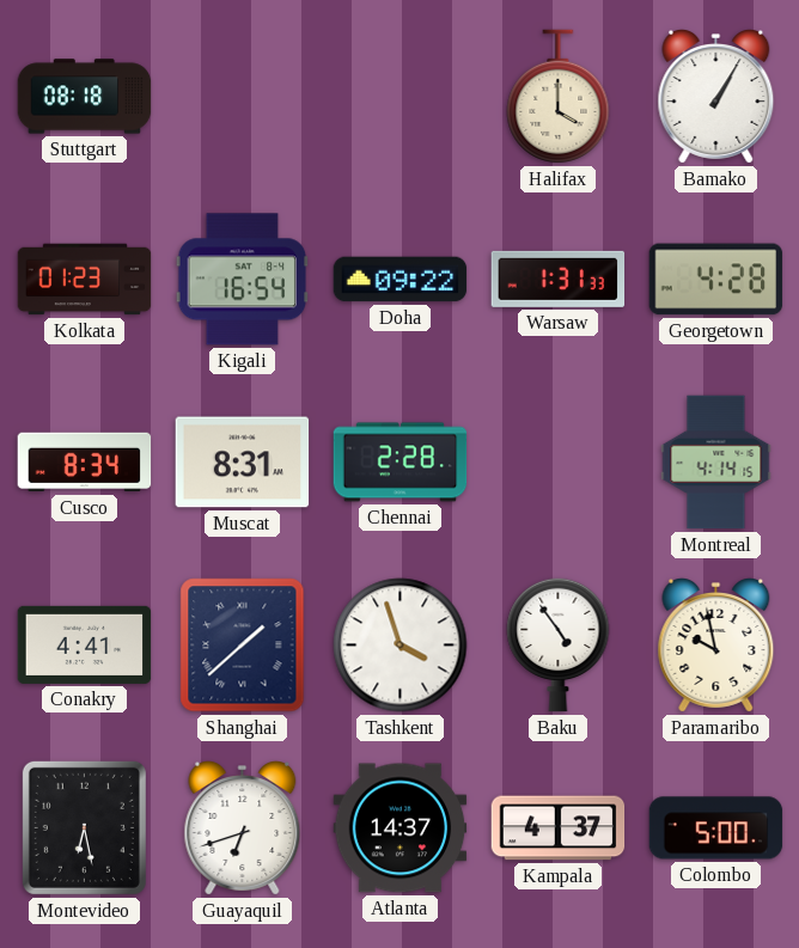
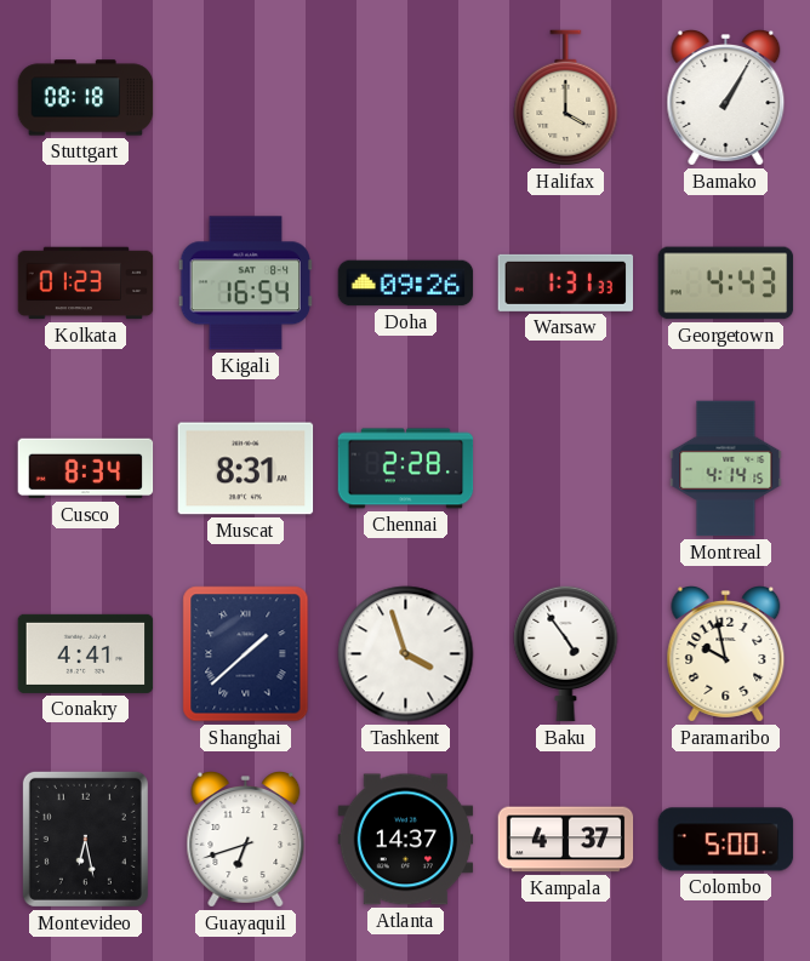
Doha: 09:22 -> 09:26
Georgetown: 4:28 -> 4:43
